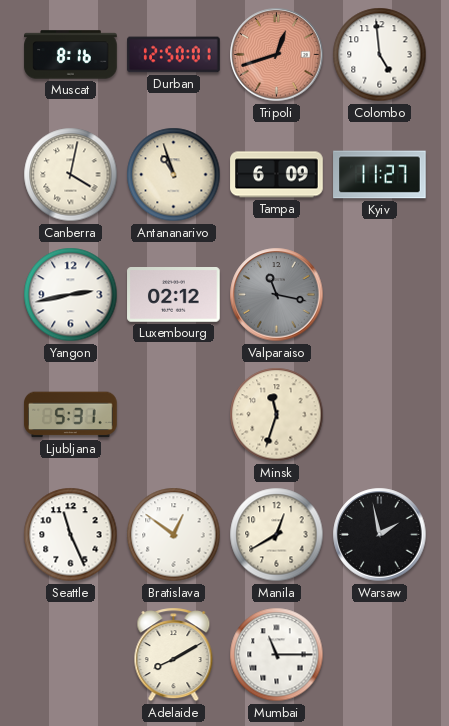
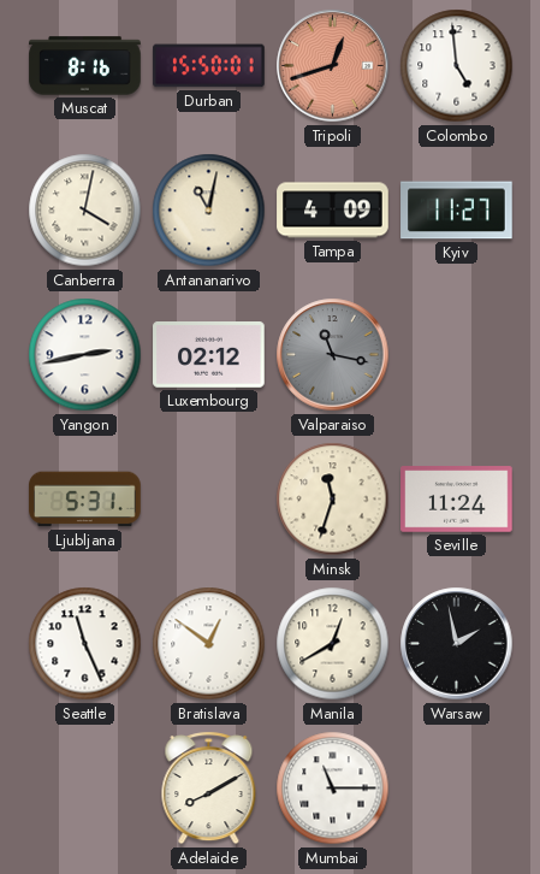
Durban: 12:50 -> 15:50
Antananarivo: 10:57 -> 11:02
Tampa: 6:09 -> 4:09
Seville: none -> 11:24
